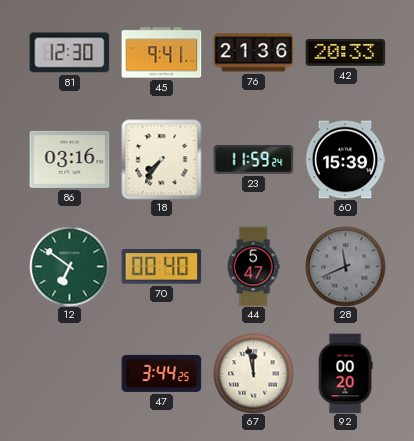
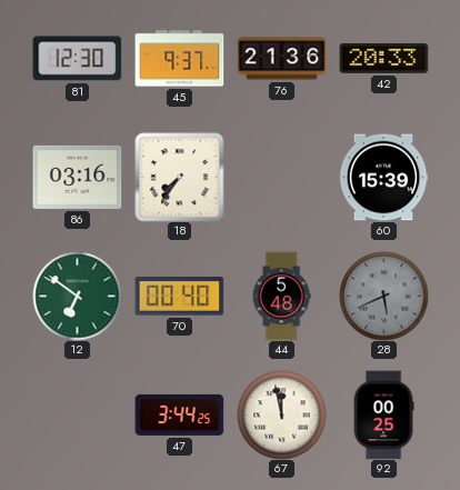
45: 9:41 -> 9:37
23: 11:59 -> none
44: 5:47 -> 5:48
28: 11:41 -> 5:41
92: 00:20 -> 00:25
